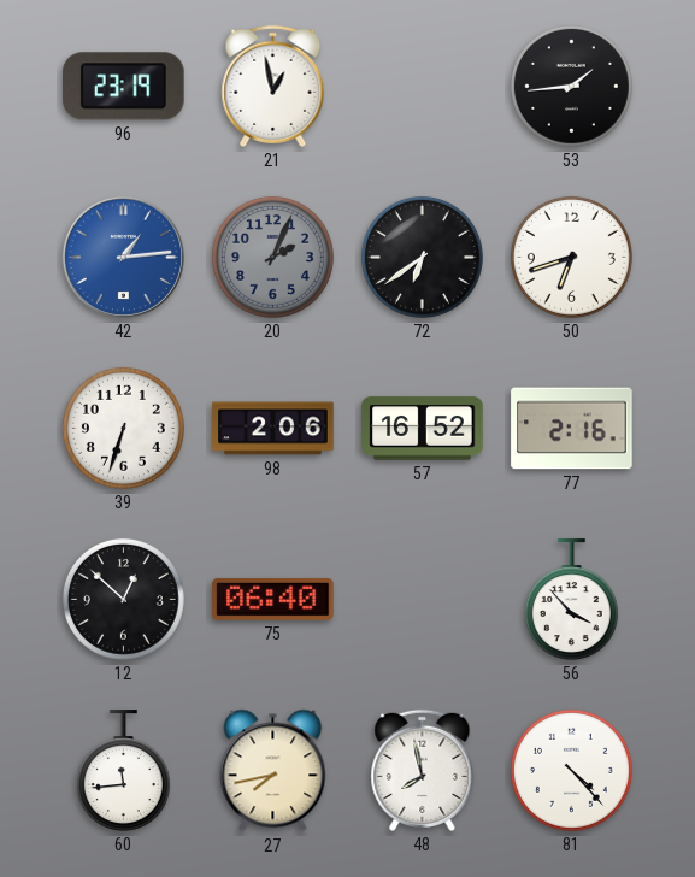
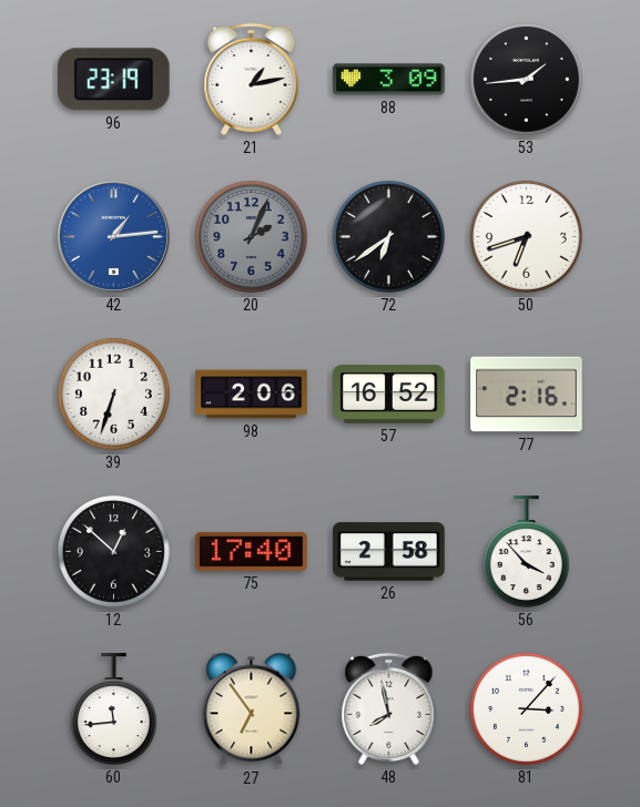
21: 12:58 -> 1:13
88: none -> 3:09
75: 06:40 -> 17:40
26: none -> 2:58
27: 7:43 -> 6:54
81: 4:23 -> 3:07
